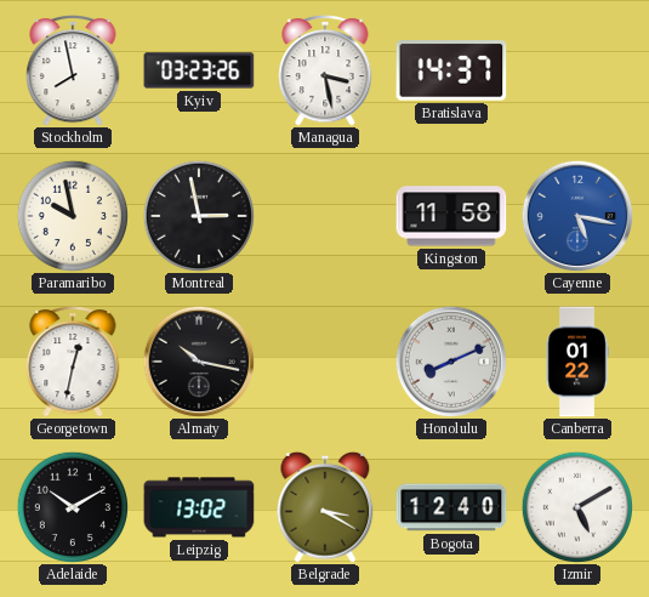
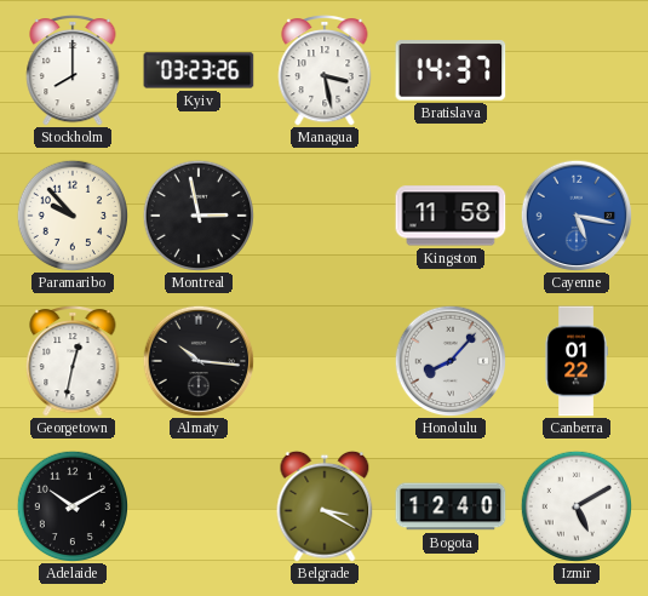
Stockholm: 7:58 -> 8:00
Paramaribo: 9:58 -> 9:53
Almaty: 10:17 -> 10:16
Honolulu: 8:11 -> 8:07
Leipzig: 13:02 -> none
